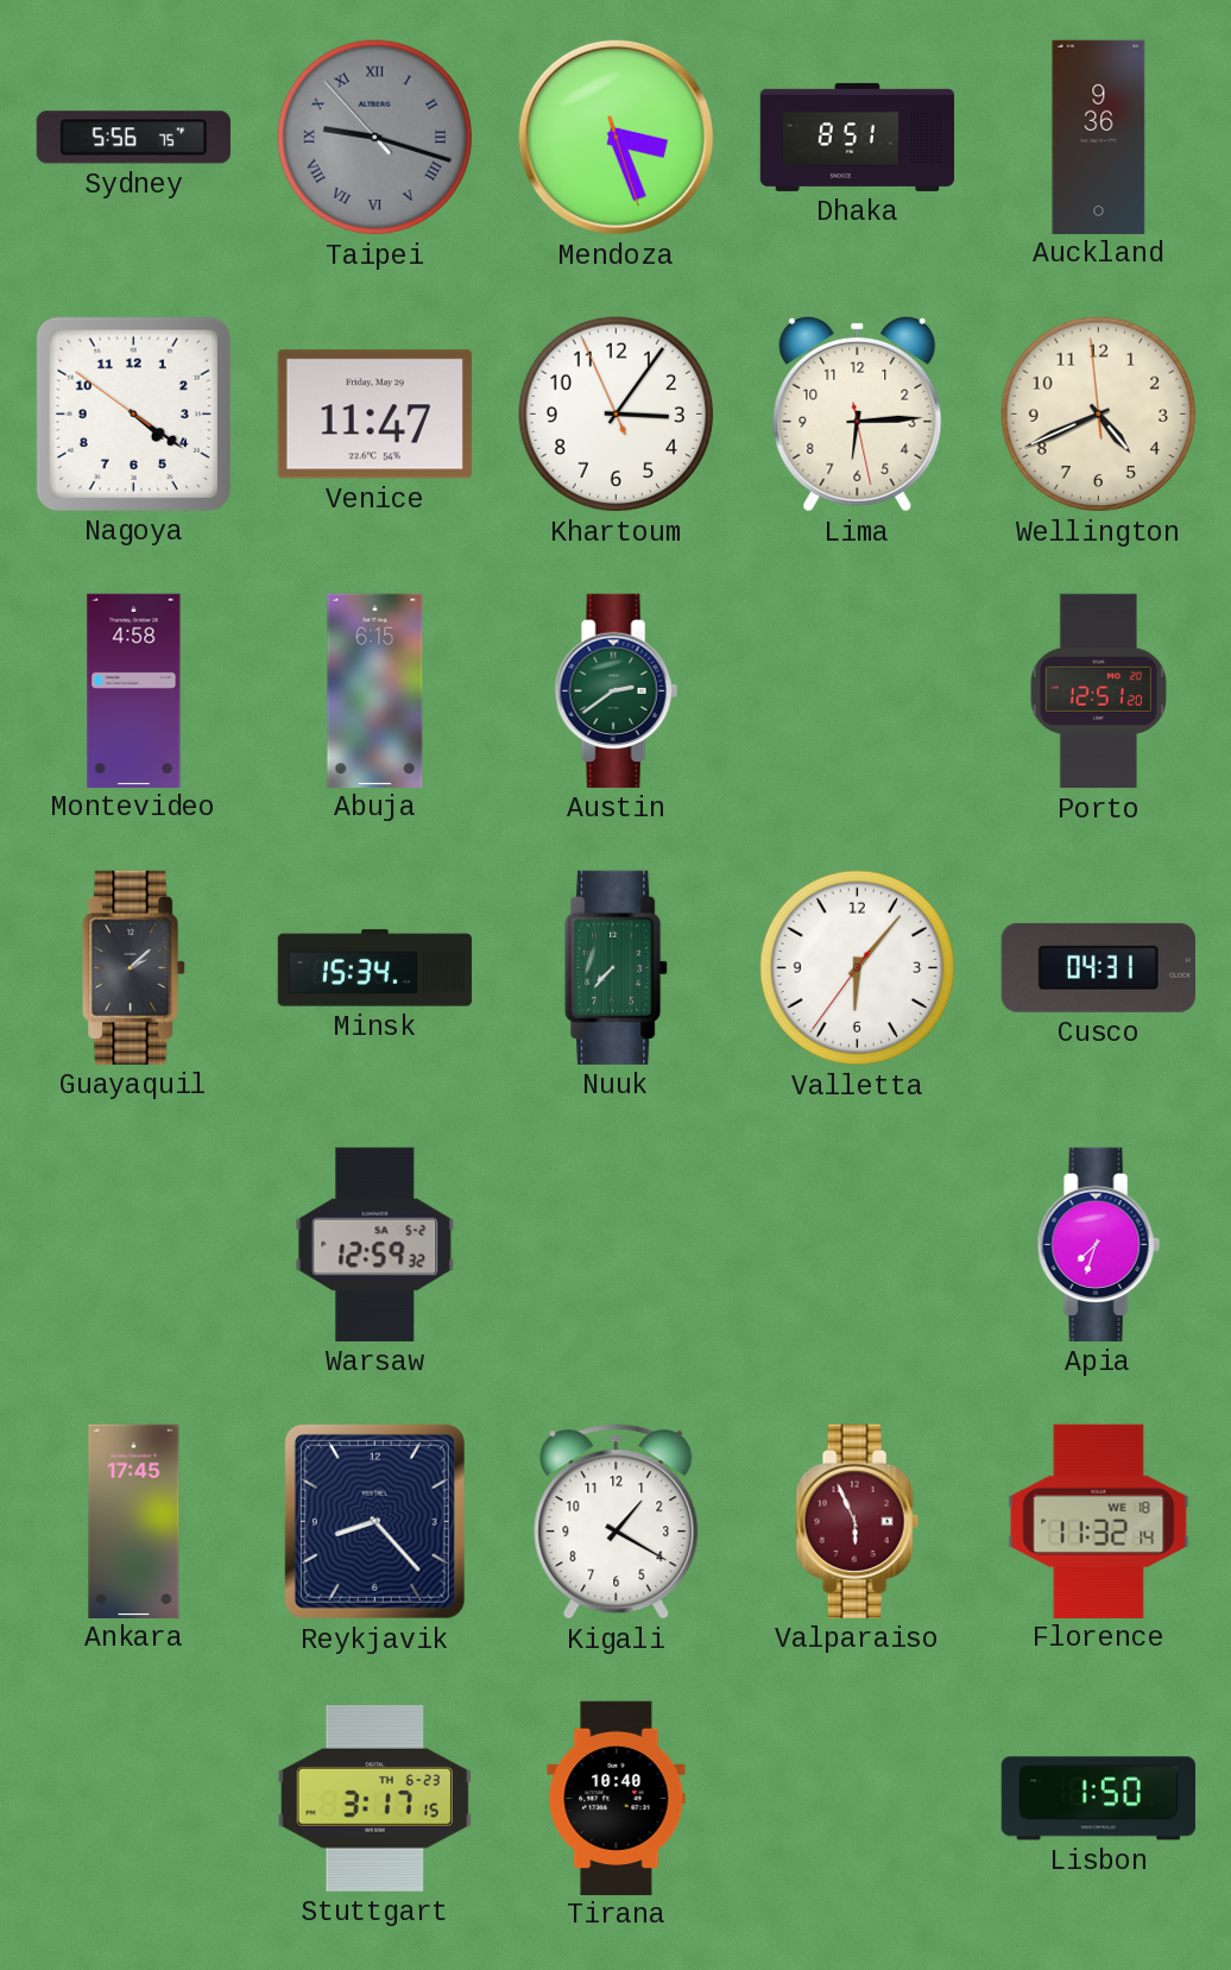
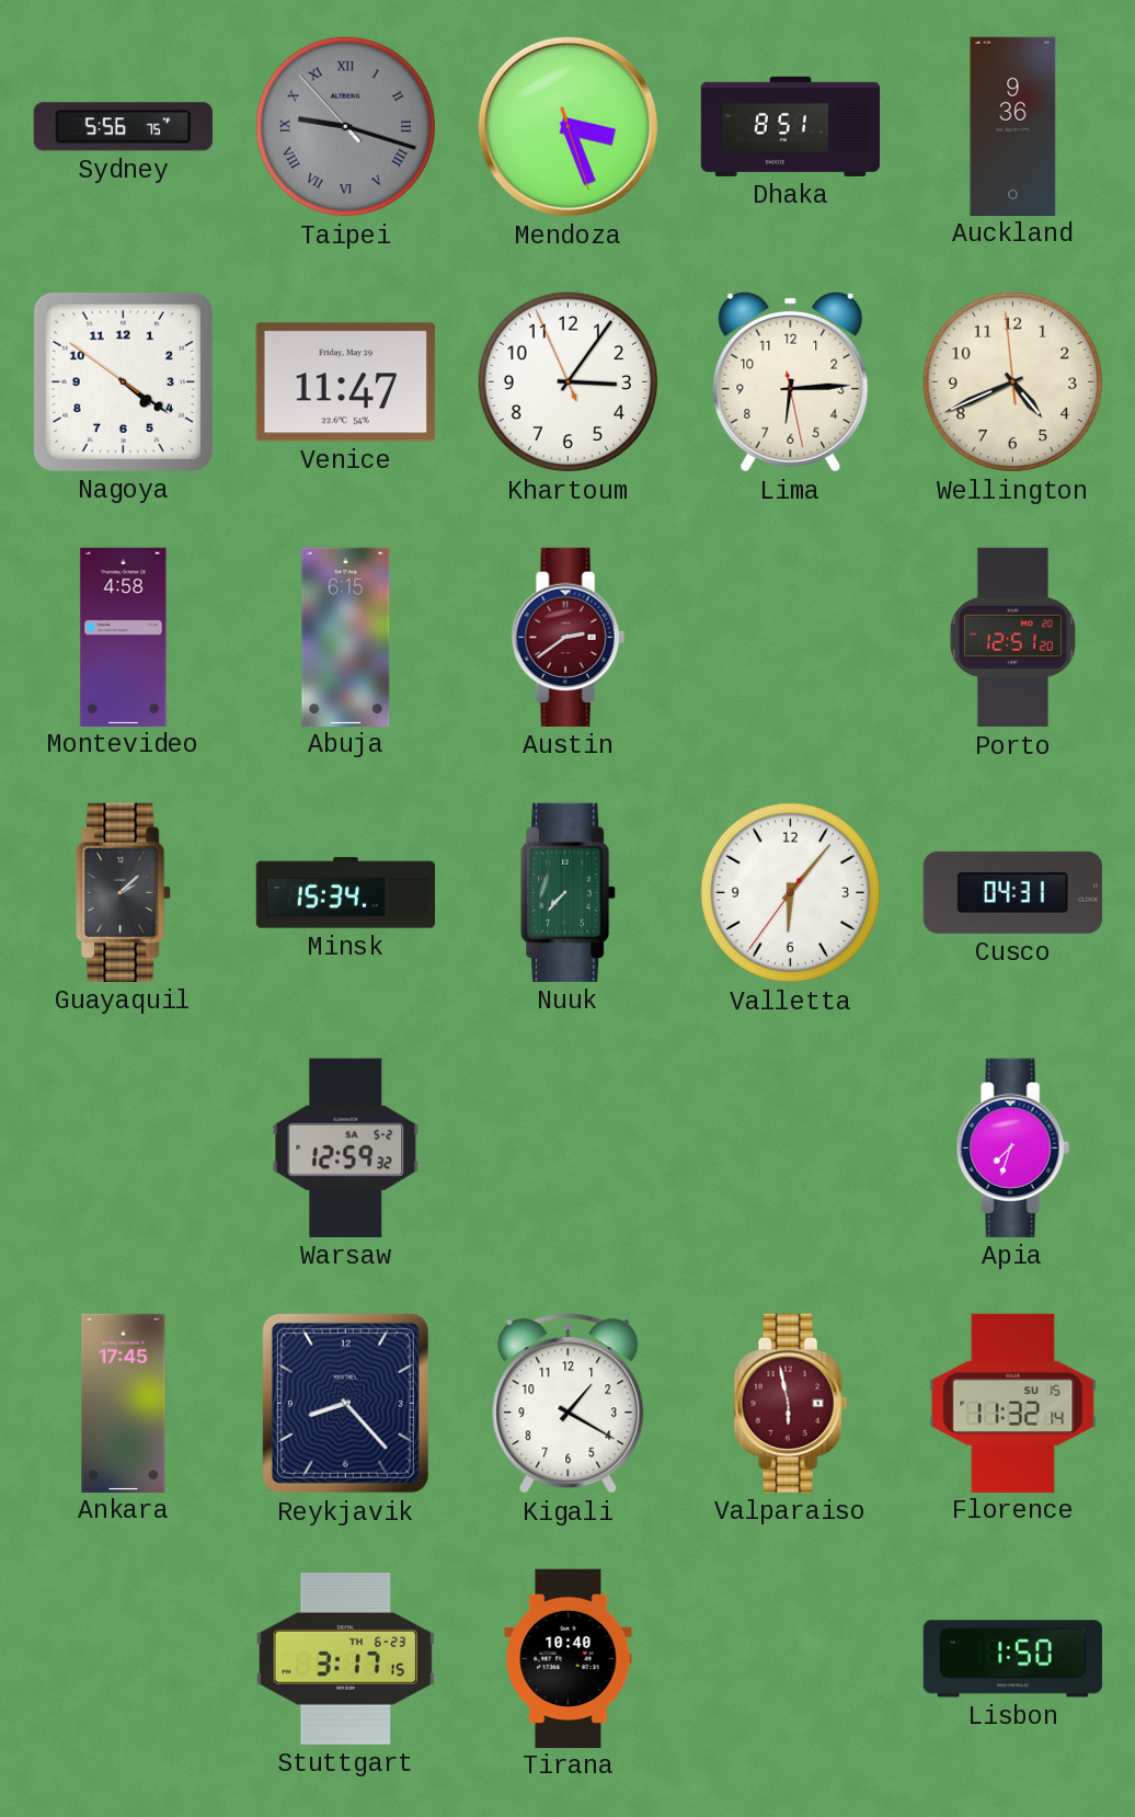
Austin dial: green -> burgundy
Valparaiso: 5:56 -> 5:58
Florence date: WE 18 -> SU 15
